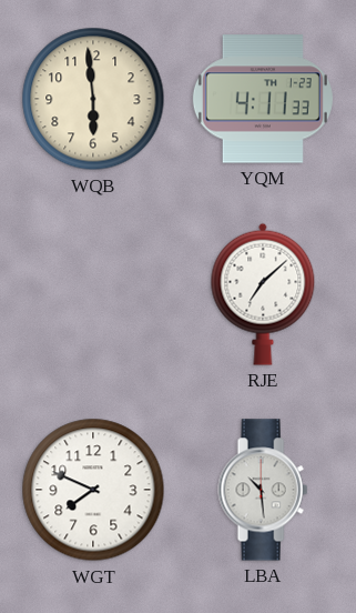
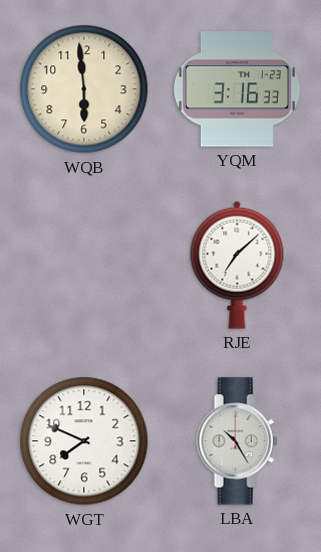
YQM: 4:11 -> 3:16
LBA: 10:29 -> 10:25
